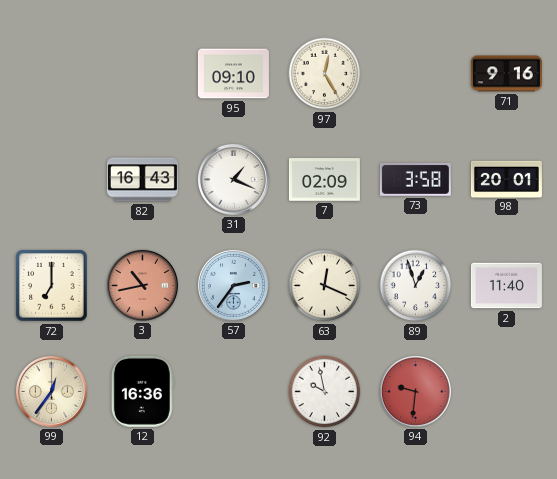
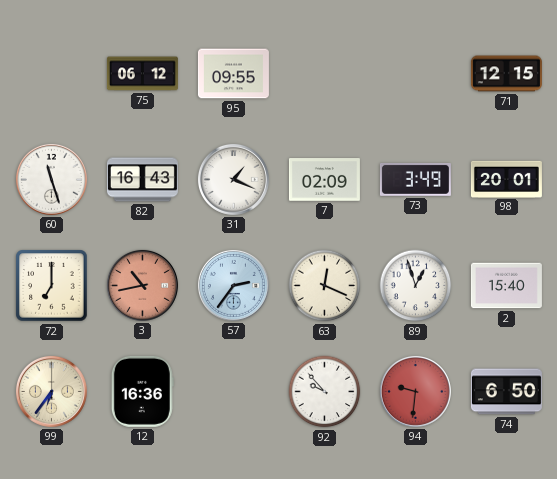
75: none -> 06:12
95: 09:10 -> 09:55
97: 12:25 -> none
71: 9:16 -> 12:15
60: none -> 11:27
73: 3:58 -> 3:49
2: 11:40 -> 15:40
99: 12:36 -> 6:36
92: 9:58 -> 9:53
74: none -> 6:50
